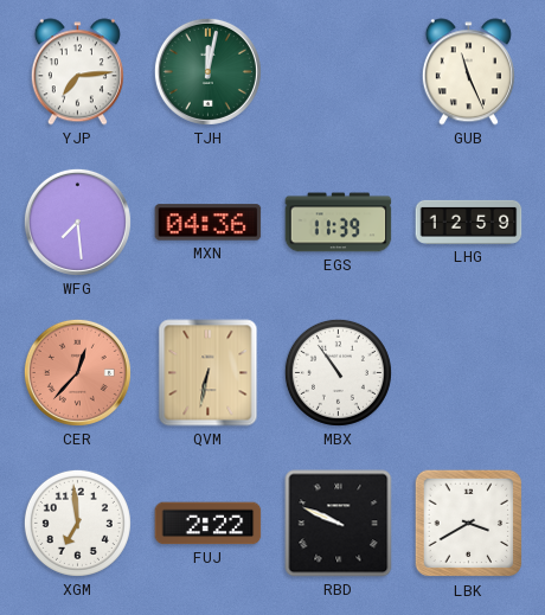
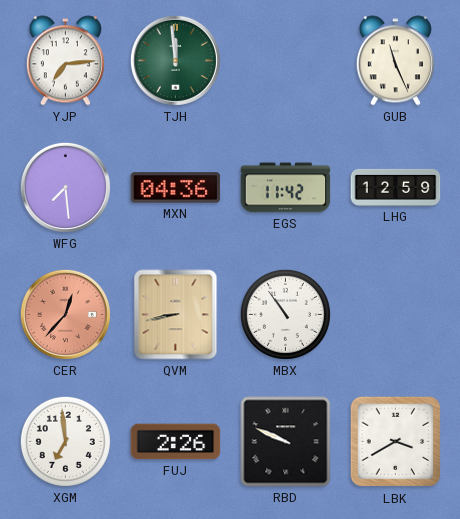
TJH: 12:02 -> 11:59
EGS: 11:39 -> 11:42
QVM: 6:32 -> 8:43
FUJ: 2:22 -> 2:26
